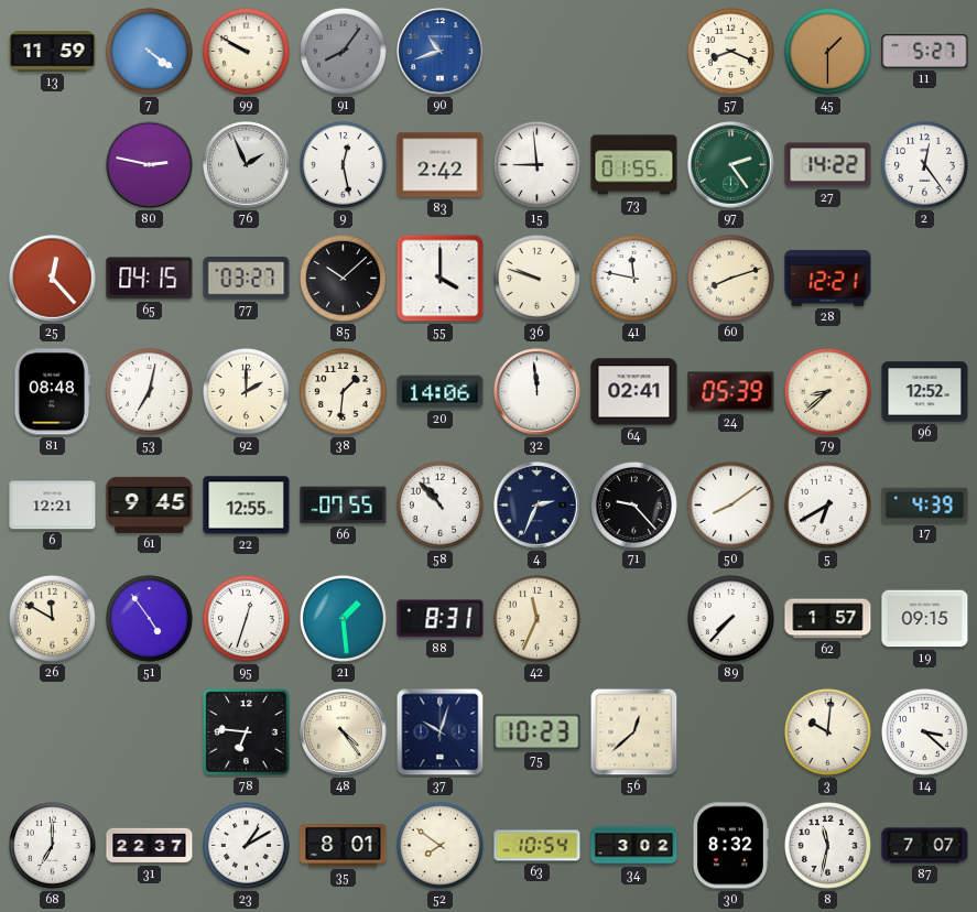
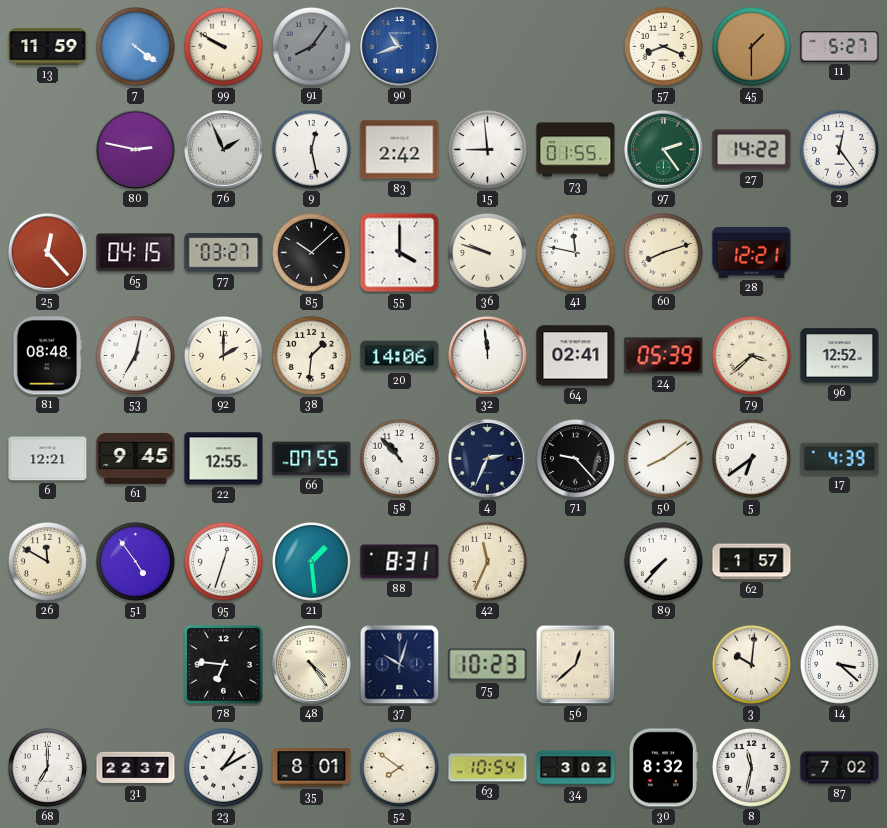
79: 8:38 -> 3:38
5: 6:40 -> 6:39
19: 09:15 -> none
87: 7:07 -> 7:02
